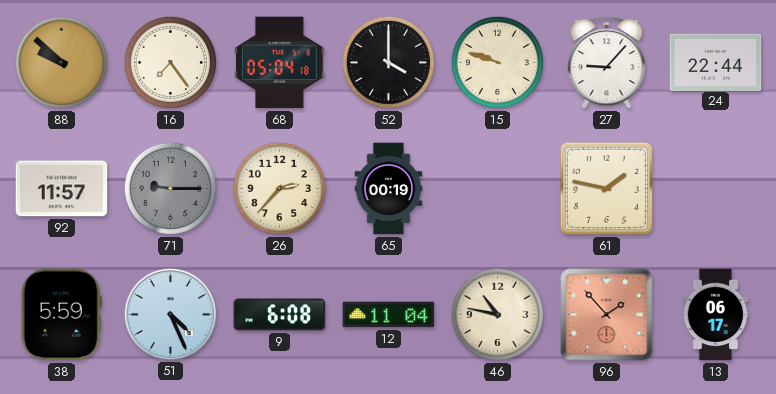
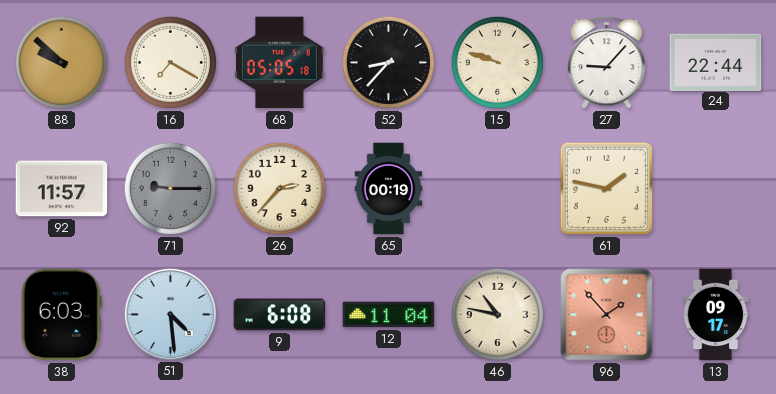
16: 7:24 -> 7:20
68: 05:04 -> 05:05
52: 4:00 -> 8:37
38: 5:59 -> 6:03
51: 4:26 -> 4:29
13: 06:17 -> 09:17
